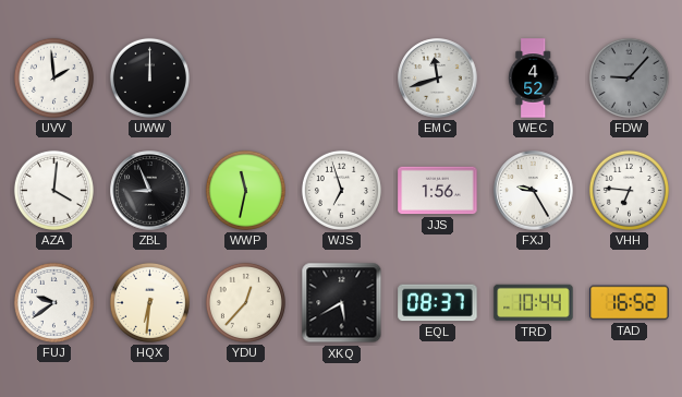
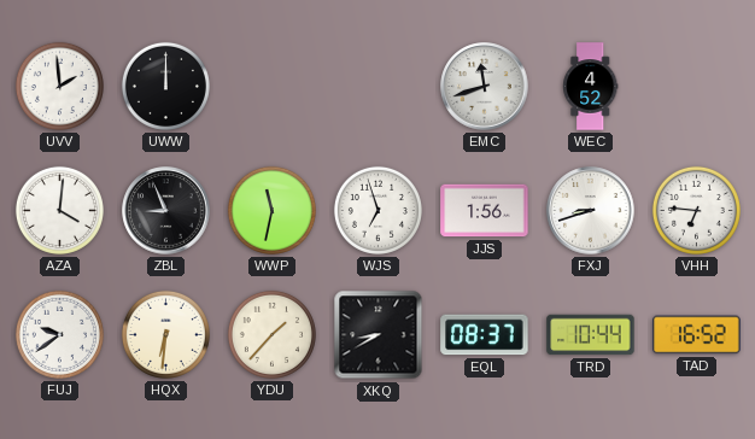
FDW: 9:07 -> none
FXJ: 9:25 -> 8:42
YDU: 12:37 -> 1:37
XKQ: 5:40 -> 8:40
